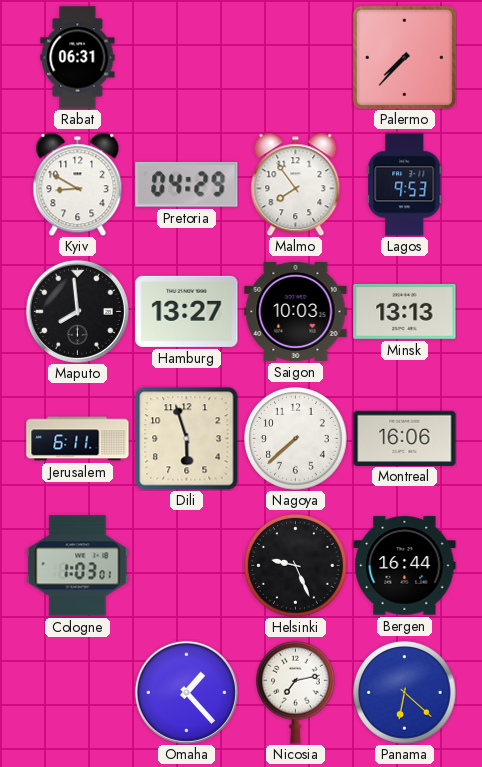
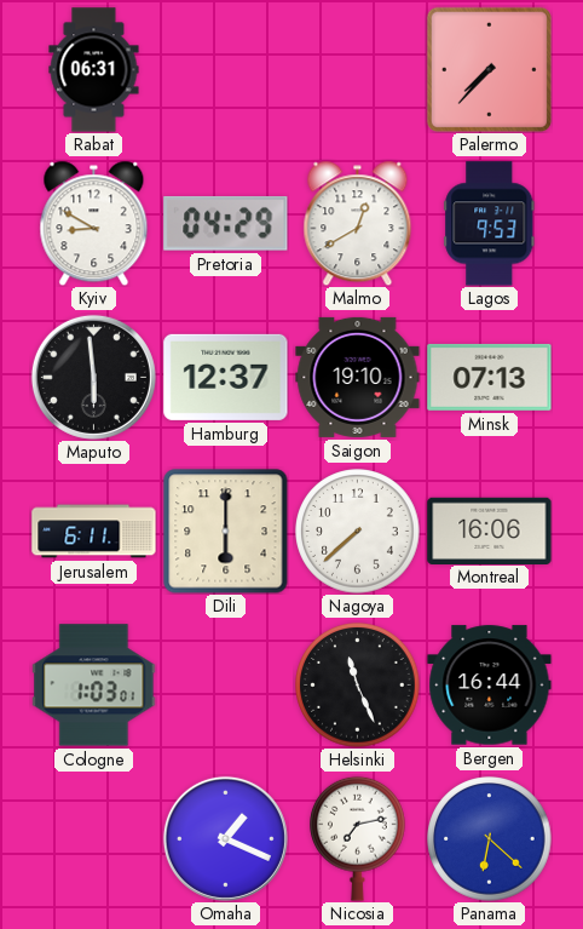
Malmo: 7:54 -> 12:40
Maputo: 7:59 -> 5:59
Hamburg: 13:27 -> 12:37
Saigon: 10:03 -> 19:10
Minsk: 13:13 -> 07:13
Dili: 5:57 -> 6:00
Helsinki: 9:26 -> 11:26
Omaha: 1:23 -> 1:19
